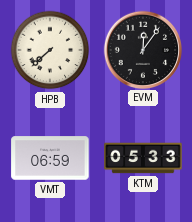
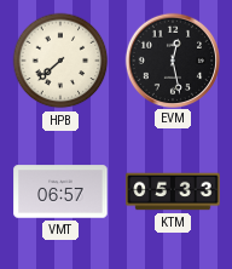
EVM: 12:06 -> 12:28
VMT: 06:59 -> 06:57
